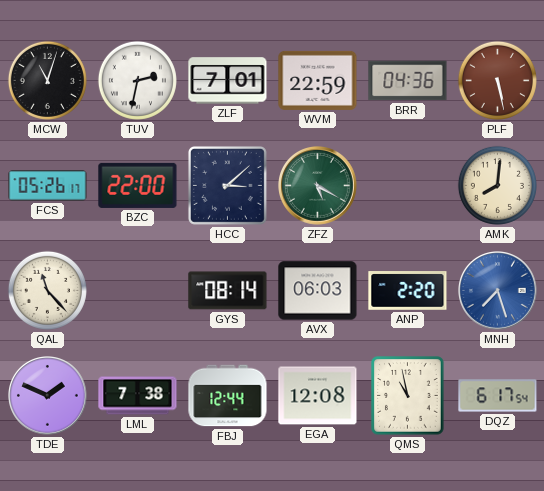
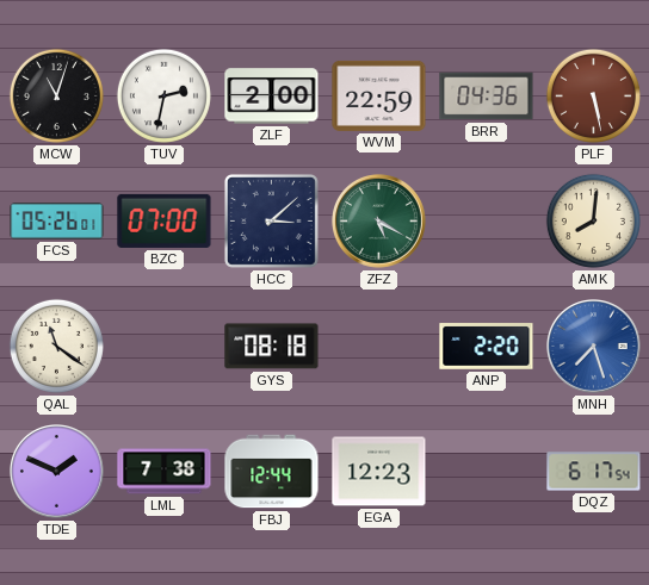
ZLF: 7:01 -> 2:00
FCS: 05:26:17 -> 05:26:01
BZC: 22:00 -> 07:00
QAL: 11:23 -> 11:21
GYS: 08:14 -> 08:18
AVX: 06:03 -> none
EGA: 12:08 -> 12:23
QMS: 10:58 -> none
